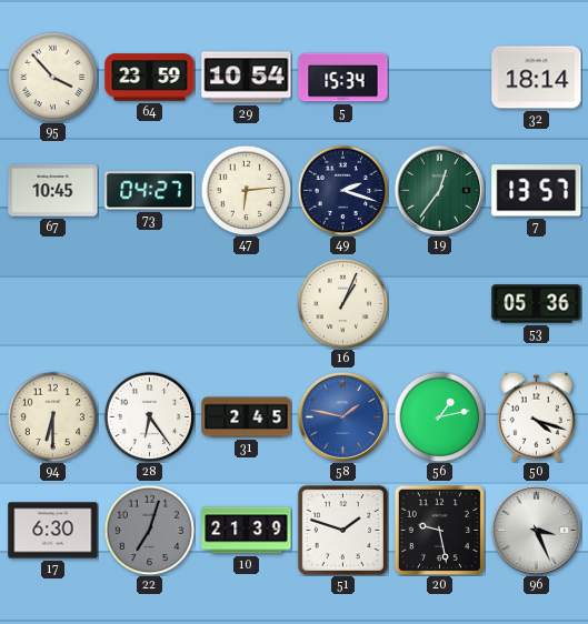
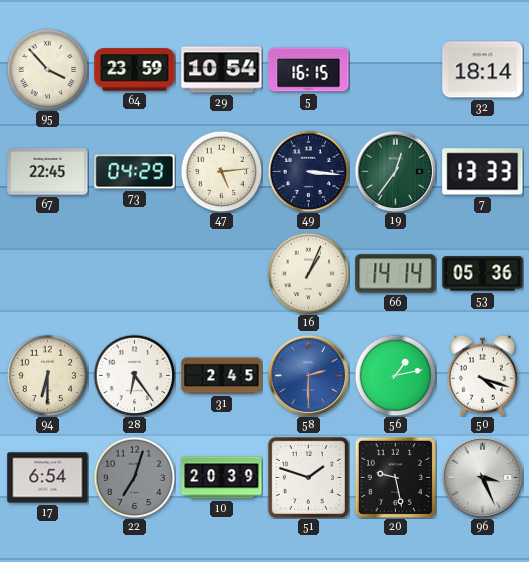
5: 15:34 -> 16:15
67: 10:45 -> 22:45
73: 04:27 -> 04:29
47: 6:14 -> 5:14
49: 2:18 -> 3:16
7: 13:57 -> 13:33
66: none -> 14:14
58: 1:47 -> 2:30
17: 6:30 -> 6:54
10: 21:39 -> 20:39
